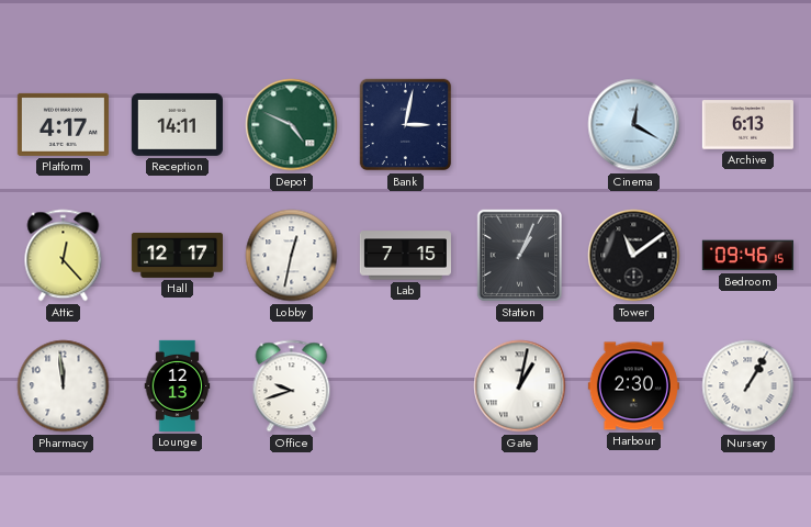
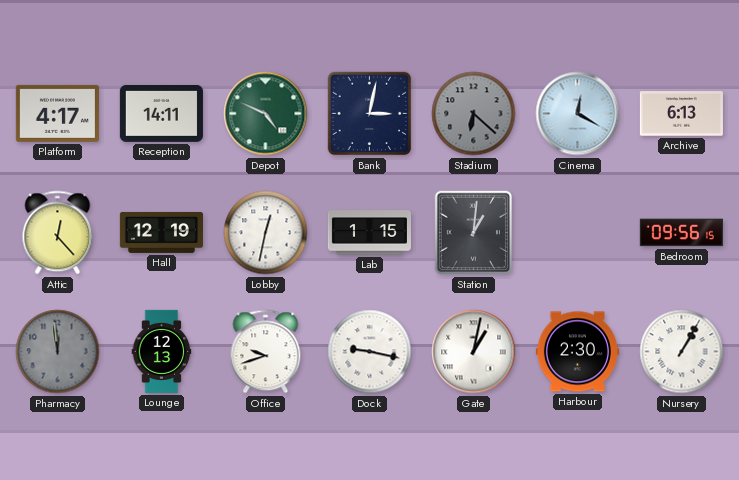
Stadium: none -> 6:22
Hall: 12:17 -> 12:19
Lab: 7:15 -> 1:15
Station: 1:04 -> 1:01
Tower: 11:09 -> none
Bedroom: 09:46 -> 09:56
Pharmacy dial: white -> grey
Dock: none -> 9:17
